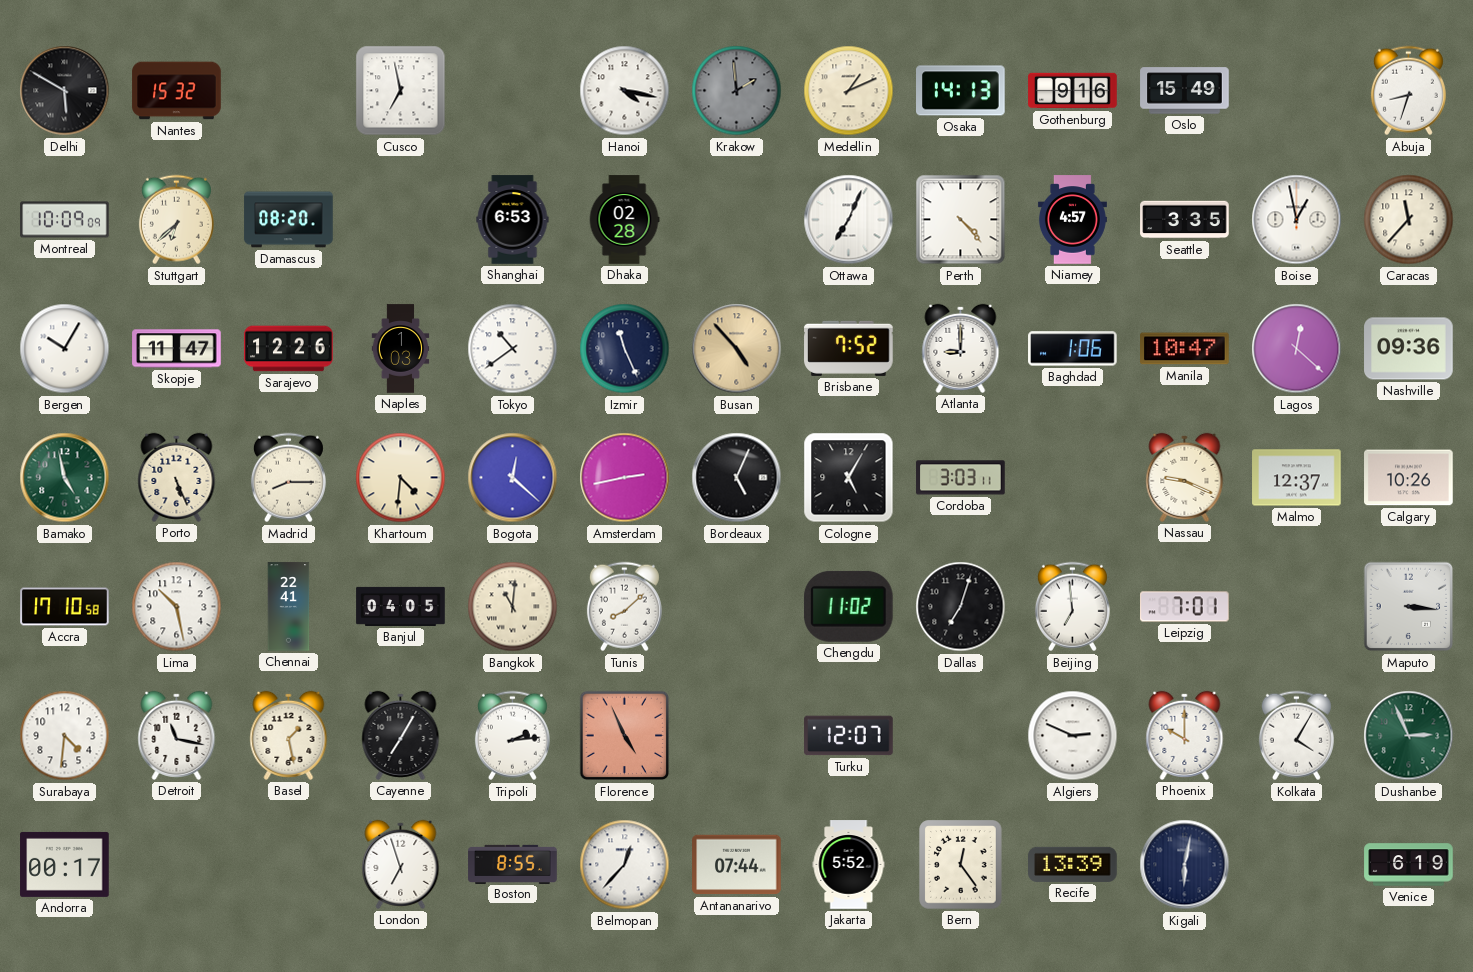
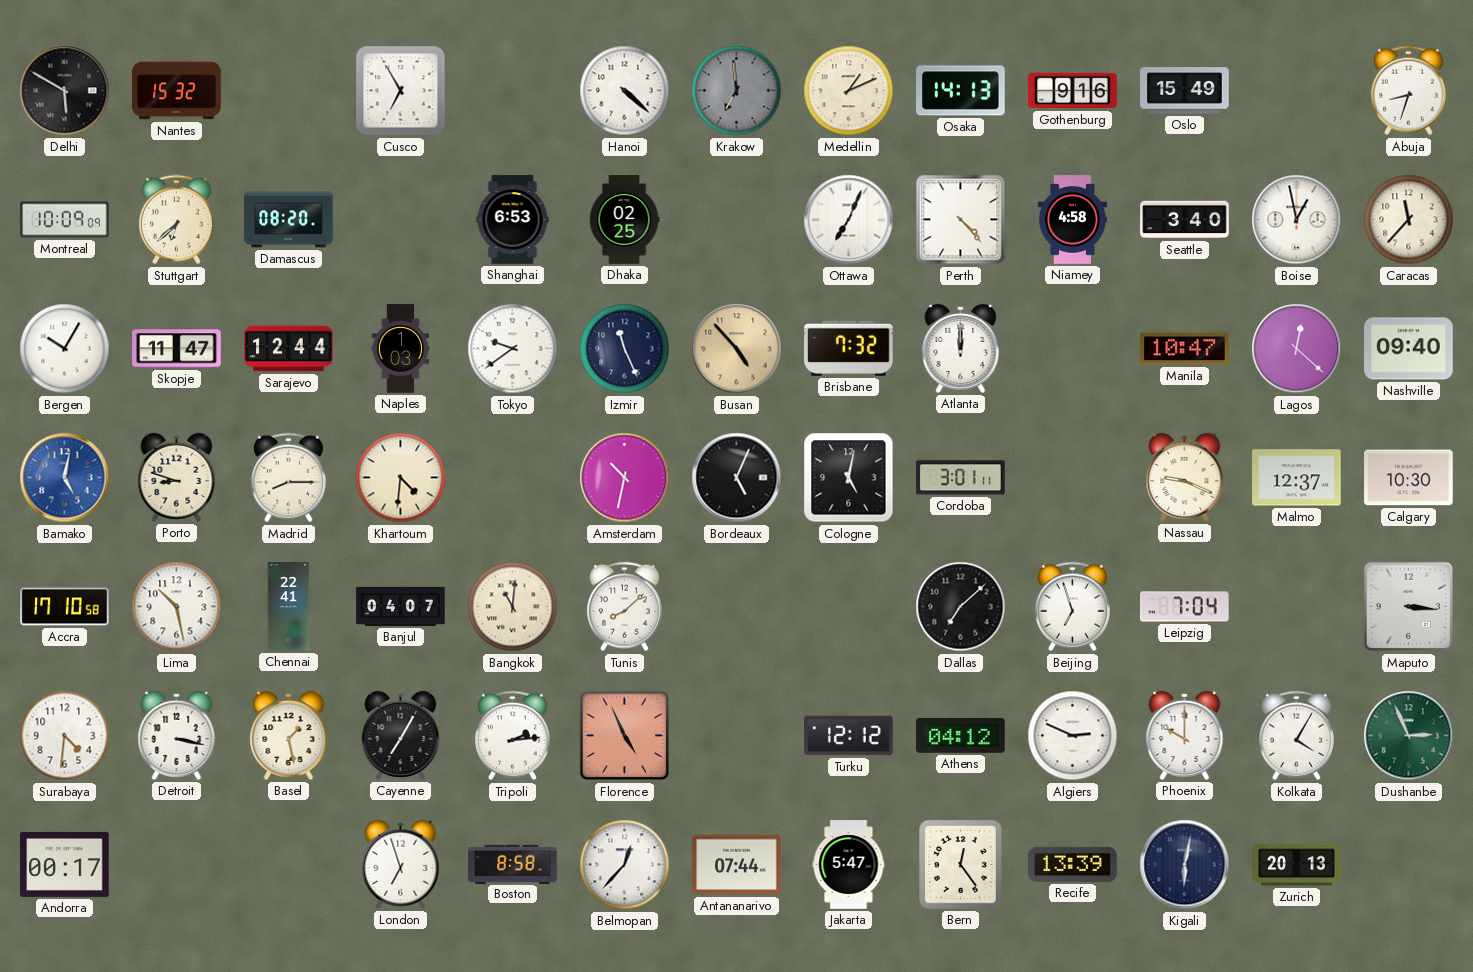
Cusco: 6:58 -> 6:55
Hanoi: 4:17 -> 4:22
Krakow: 1:59 -> 6:59
Dhaka: 02:28 -> 02:25
Niamey: 4:57 -> 4:58
Seattle: 3:35 -> 3:40
Sarajevo: 12:26 -> 12:44
Tokyo: 10:39 -> 9:39
Brisbane: 7:52 -> 7:32
Atlanta: 9:00 -> 12:00
Baghdad: 1:06 -> none
Nashville: 09:36 -> 09:40
Bamako: 4:58 -> 5:02
Bamako dial: green -> blue
Porto: 5:26 -> 8:48
Bogota: 12:22 -> none
Amsterdam: 2:43 -> 10:32
Cologne: 5:05 -> 5:02
Cordoba: 3:03 -> 3:01
Calgary: 10:26 -> 10:30
Banjul: 04:05 -> 04:07
Chengdu: 11:02 -> none
Dallas: 7:03 -> 7:08
Beijing: 6:59 -> 6:57
Leipzig: 7:01 -> 7:04
Detroit: 11:17 -> 3:17
Turku: 12:07 -> 12:12
Athens: none -> 04:12
Boston: 8:55 -> 8:58
Jakarta: 5:52 -> 5:47
Zurich: none -> 20:13
Venice: 6:19 -> none
